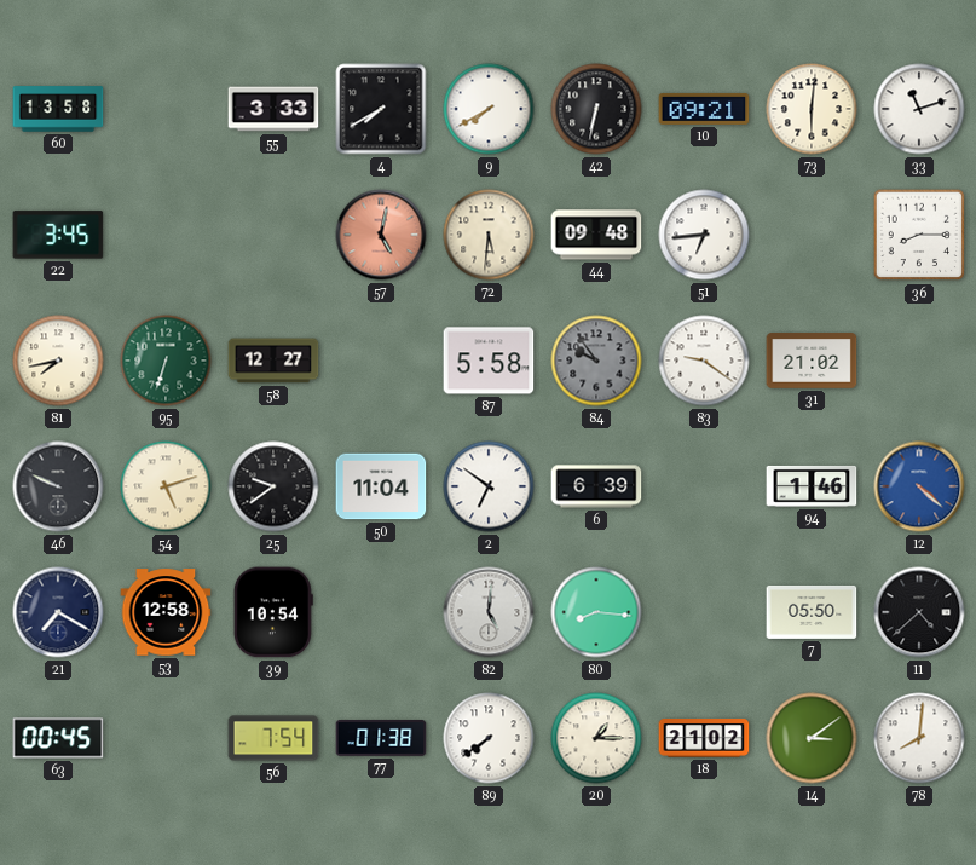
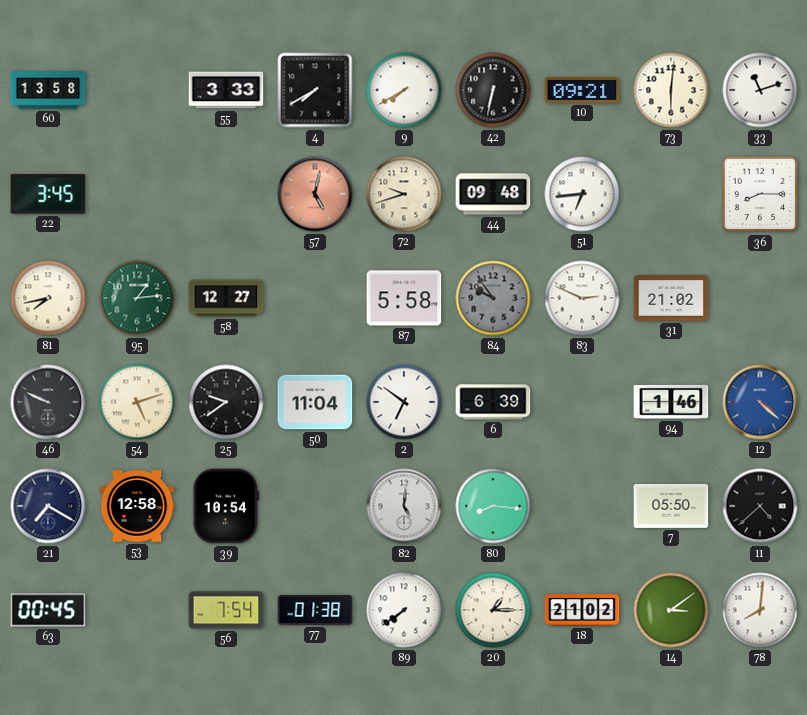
72: 5:31 -> 9:42
95: 6:33 -> 1:14
83: 9:21 -> 2:49
